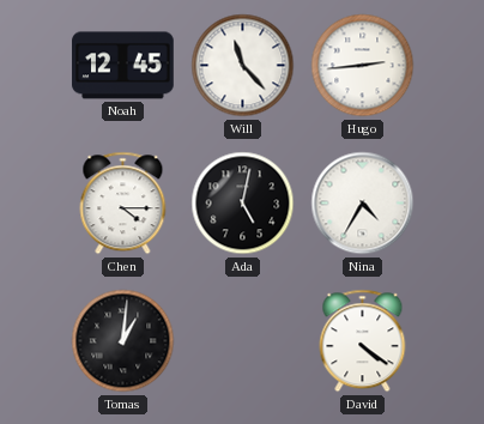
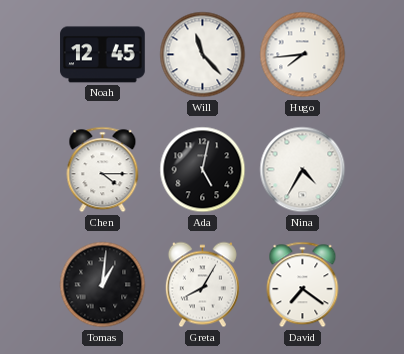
Hugo: 2:44 -> 7:44
Greta: none -> 8:05
David: 4:21 -> 7:21
